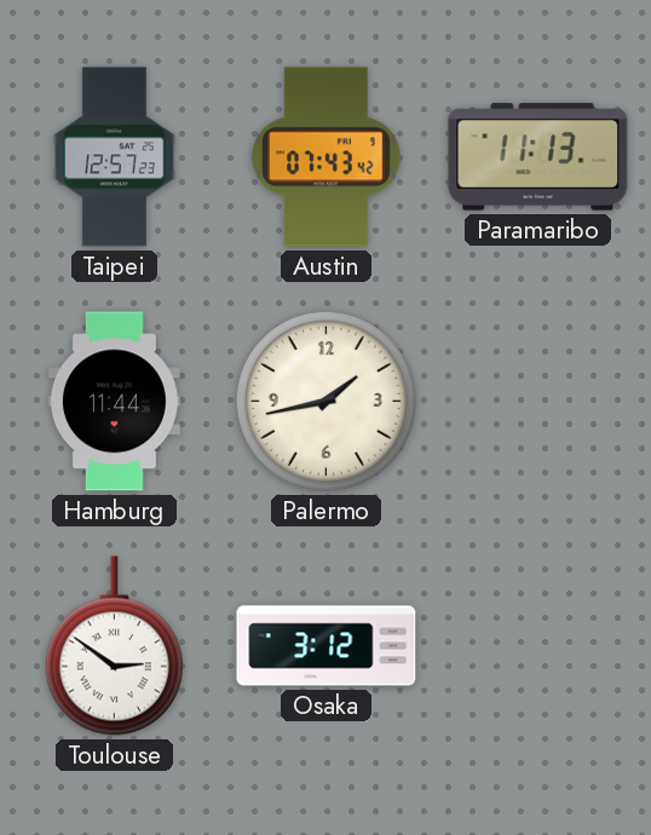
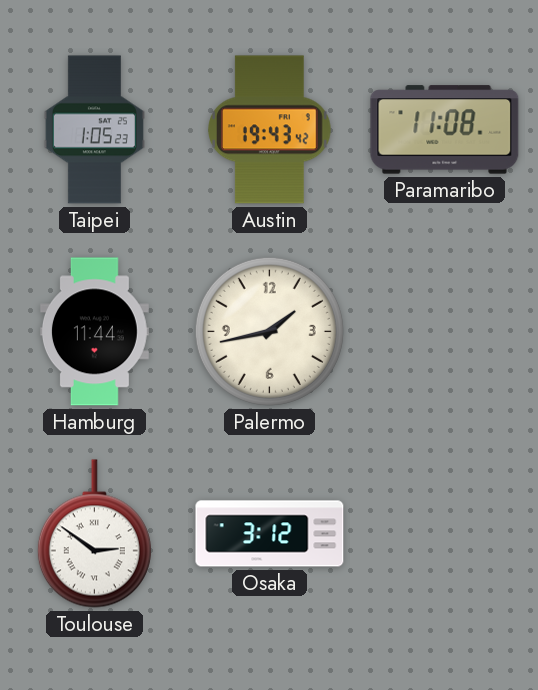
Taipei: 12:57 -> 1:05
Austin: 07:43 -> 19:43
Paramaribo: 11:13 -> 11:08
